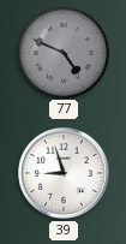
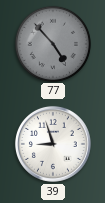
77: 4:49 -> 4:53
